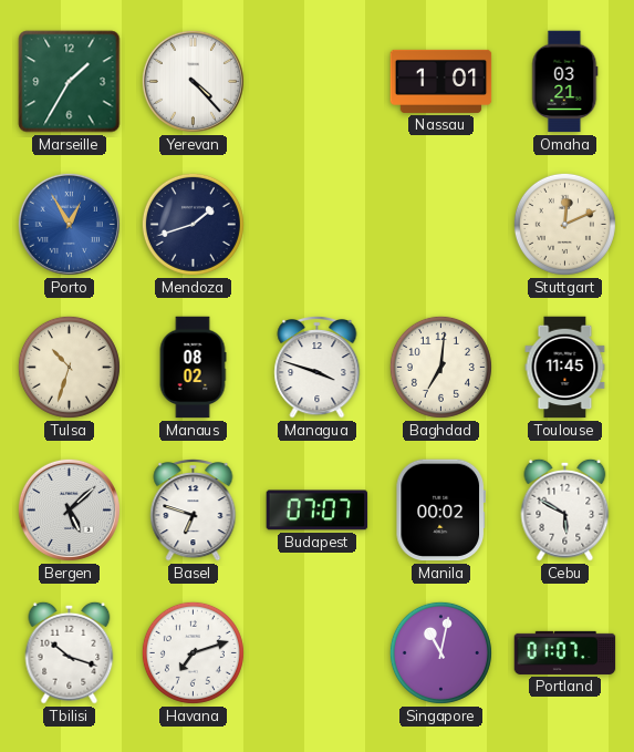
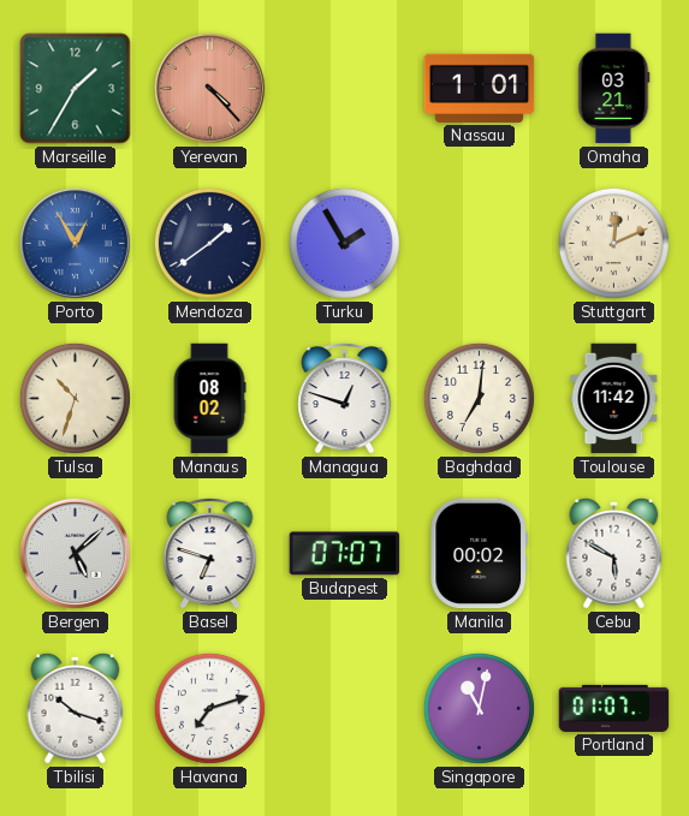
Yerevan dial: white -> salmon
Mendoza: 1:42 -> 1:39
Turku: none -> 1:55
Managua: 3:48 -> 12:48
Toulouse: 11:45 -> 11:42
